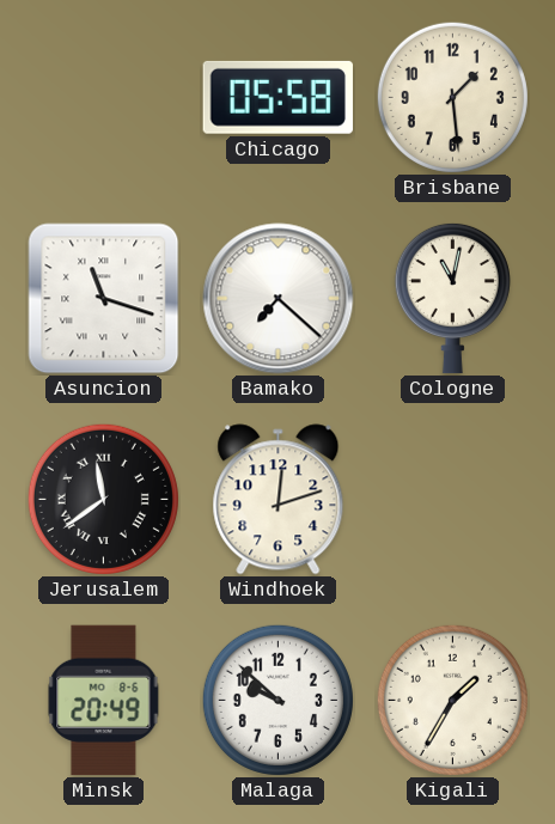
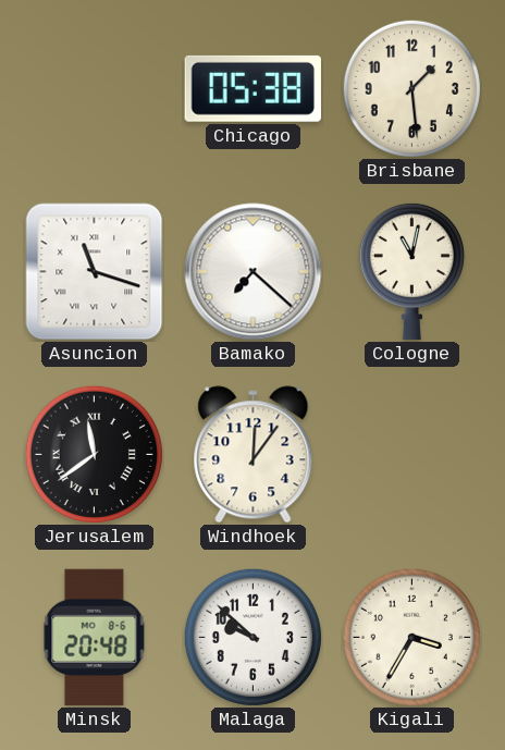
Chicago: 05:58 -> 05:38
Windhoek: 12:12 -> 12:06
Minsk: 20:49 -> 20:48
Kigali: 1:35 -> 3:35
